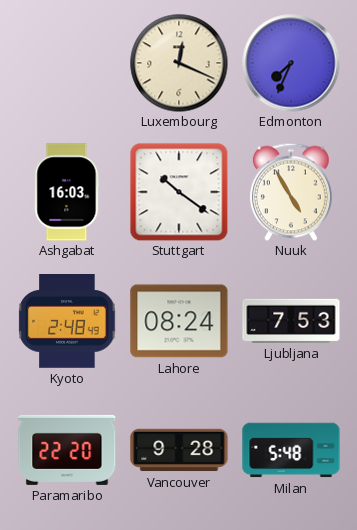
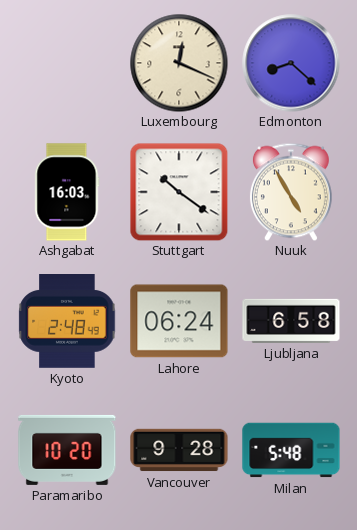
Edmonton: 7:34 -> 8:22
Lahore: 08:24 -> 06:24
Ljubljana: 7:53 -> 6:58
Paramaribo: 22:20 -> 10:20
